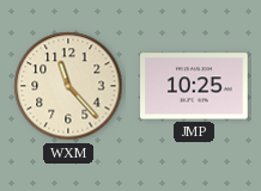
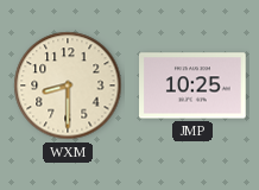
WXM: 11:23 -> 8:30
